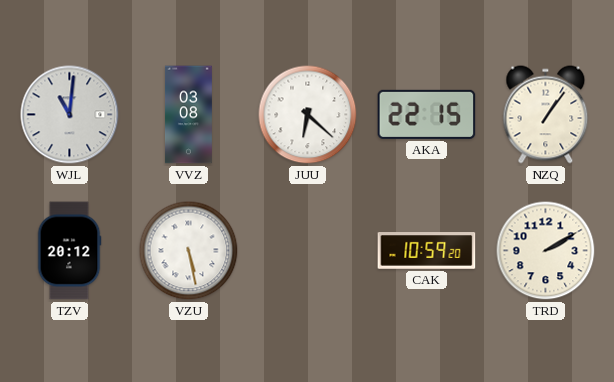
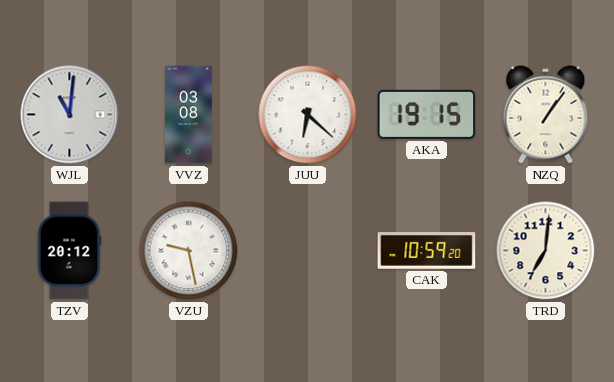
AKA: 22:15 -> 19:15
VZU: 5:28 -> 9:28
TRD: 2:10 -> 7:01
